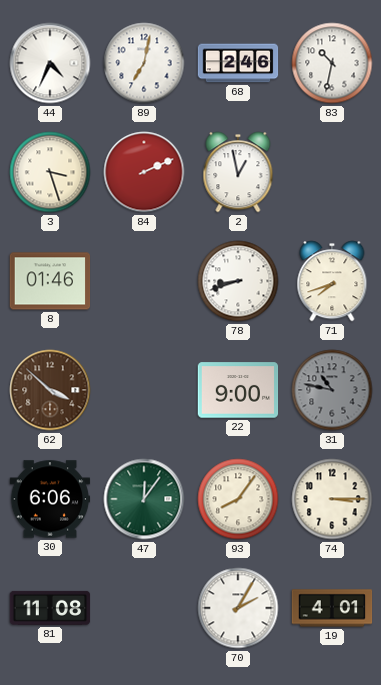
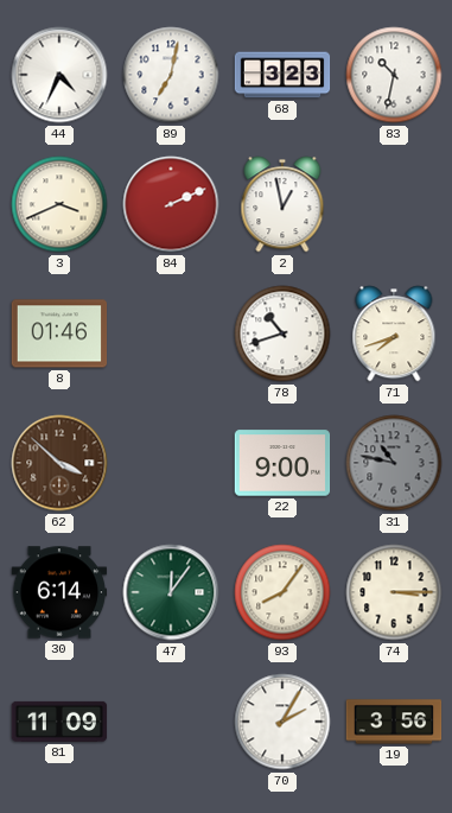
68: 2:46 -> 3:23
3: 3:27 -> 3:41
78: 8:42 -> 10:42
30: 6:06 -> 6:14
81: 11:08 -> 11:09
19: 4:01 -> 3:56
